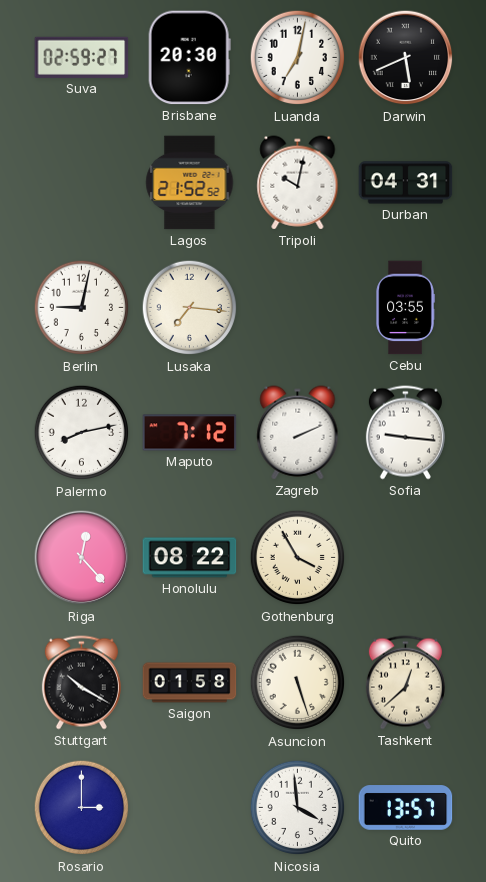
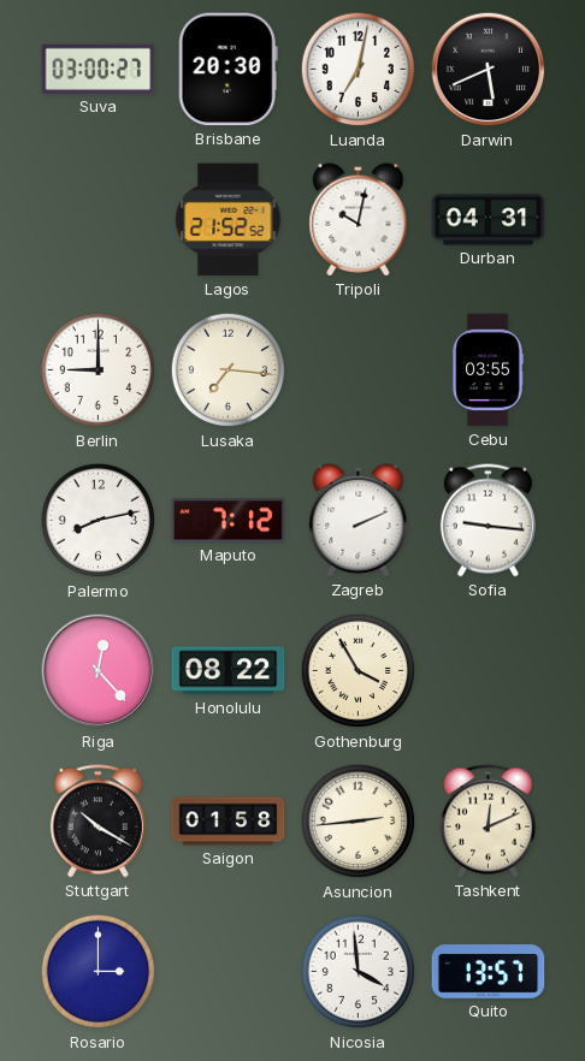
Suva: 02:59 -> 03:00
Berlin: 9:02 -> 9:00
Asuncion: 5:27 -> 2:44
Tashkent: 12:38 -> 12:11
